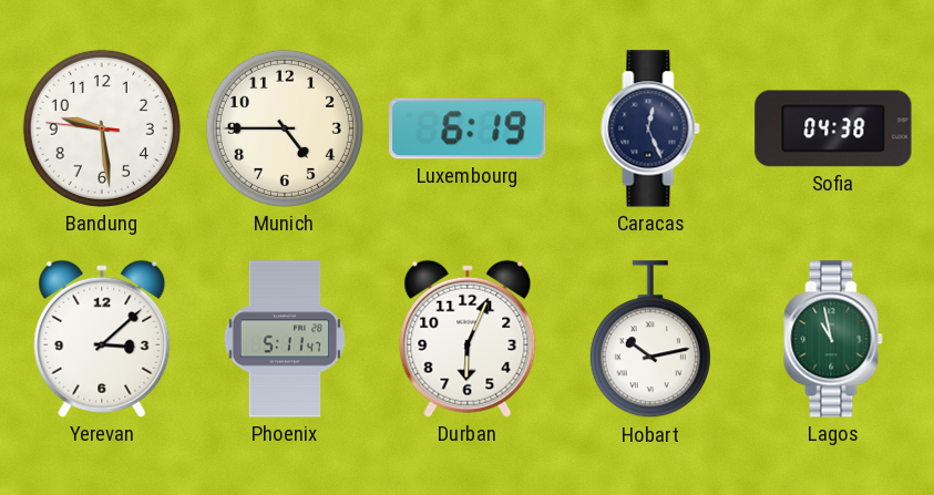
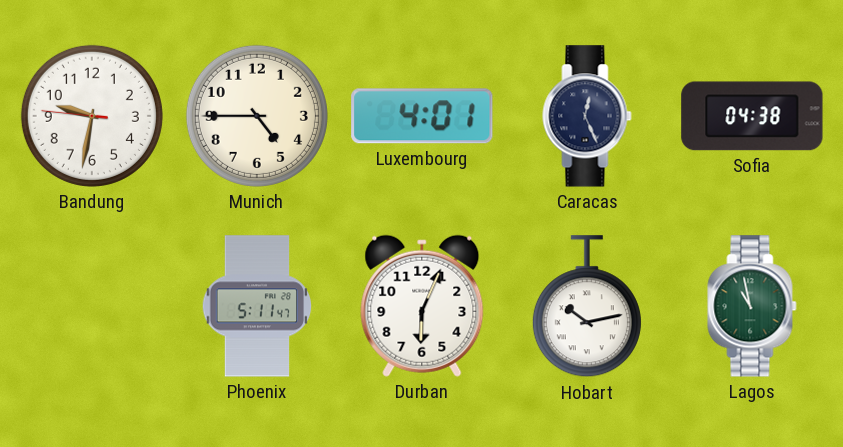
Bandung: 9:28 -> 9:31
Luxembourg: 6:19 -> 4:01
Yerevan: 3:08 -> none
